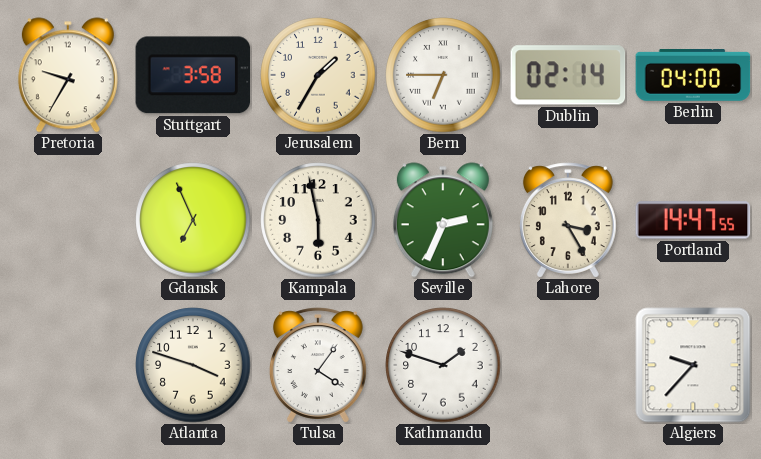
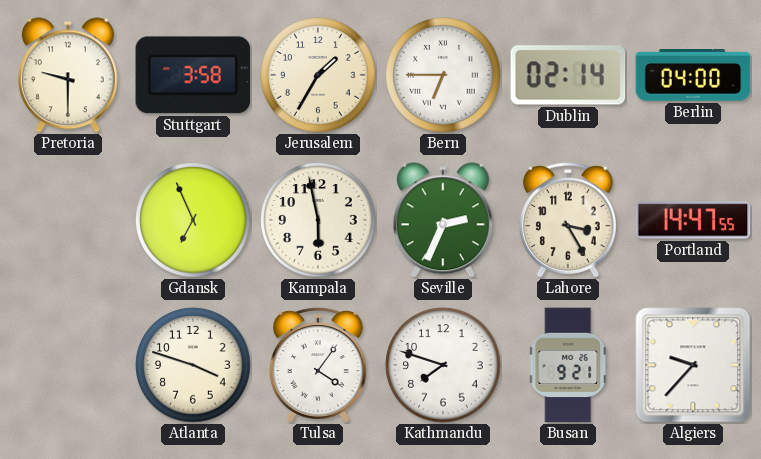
Pretoria: 9:35 -> 9:30
Kathmandu: 1:48 -> 7:48
Busan: none -> 9:21
